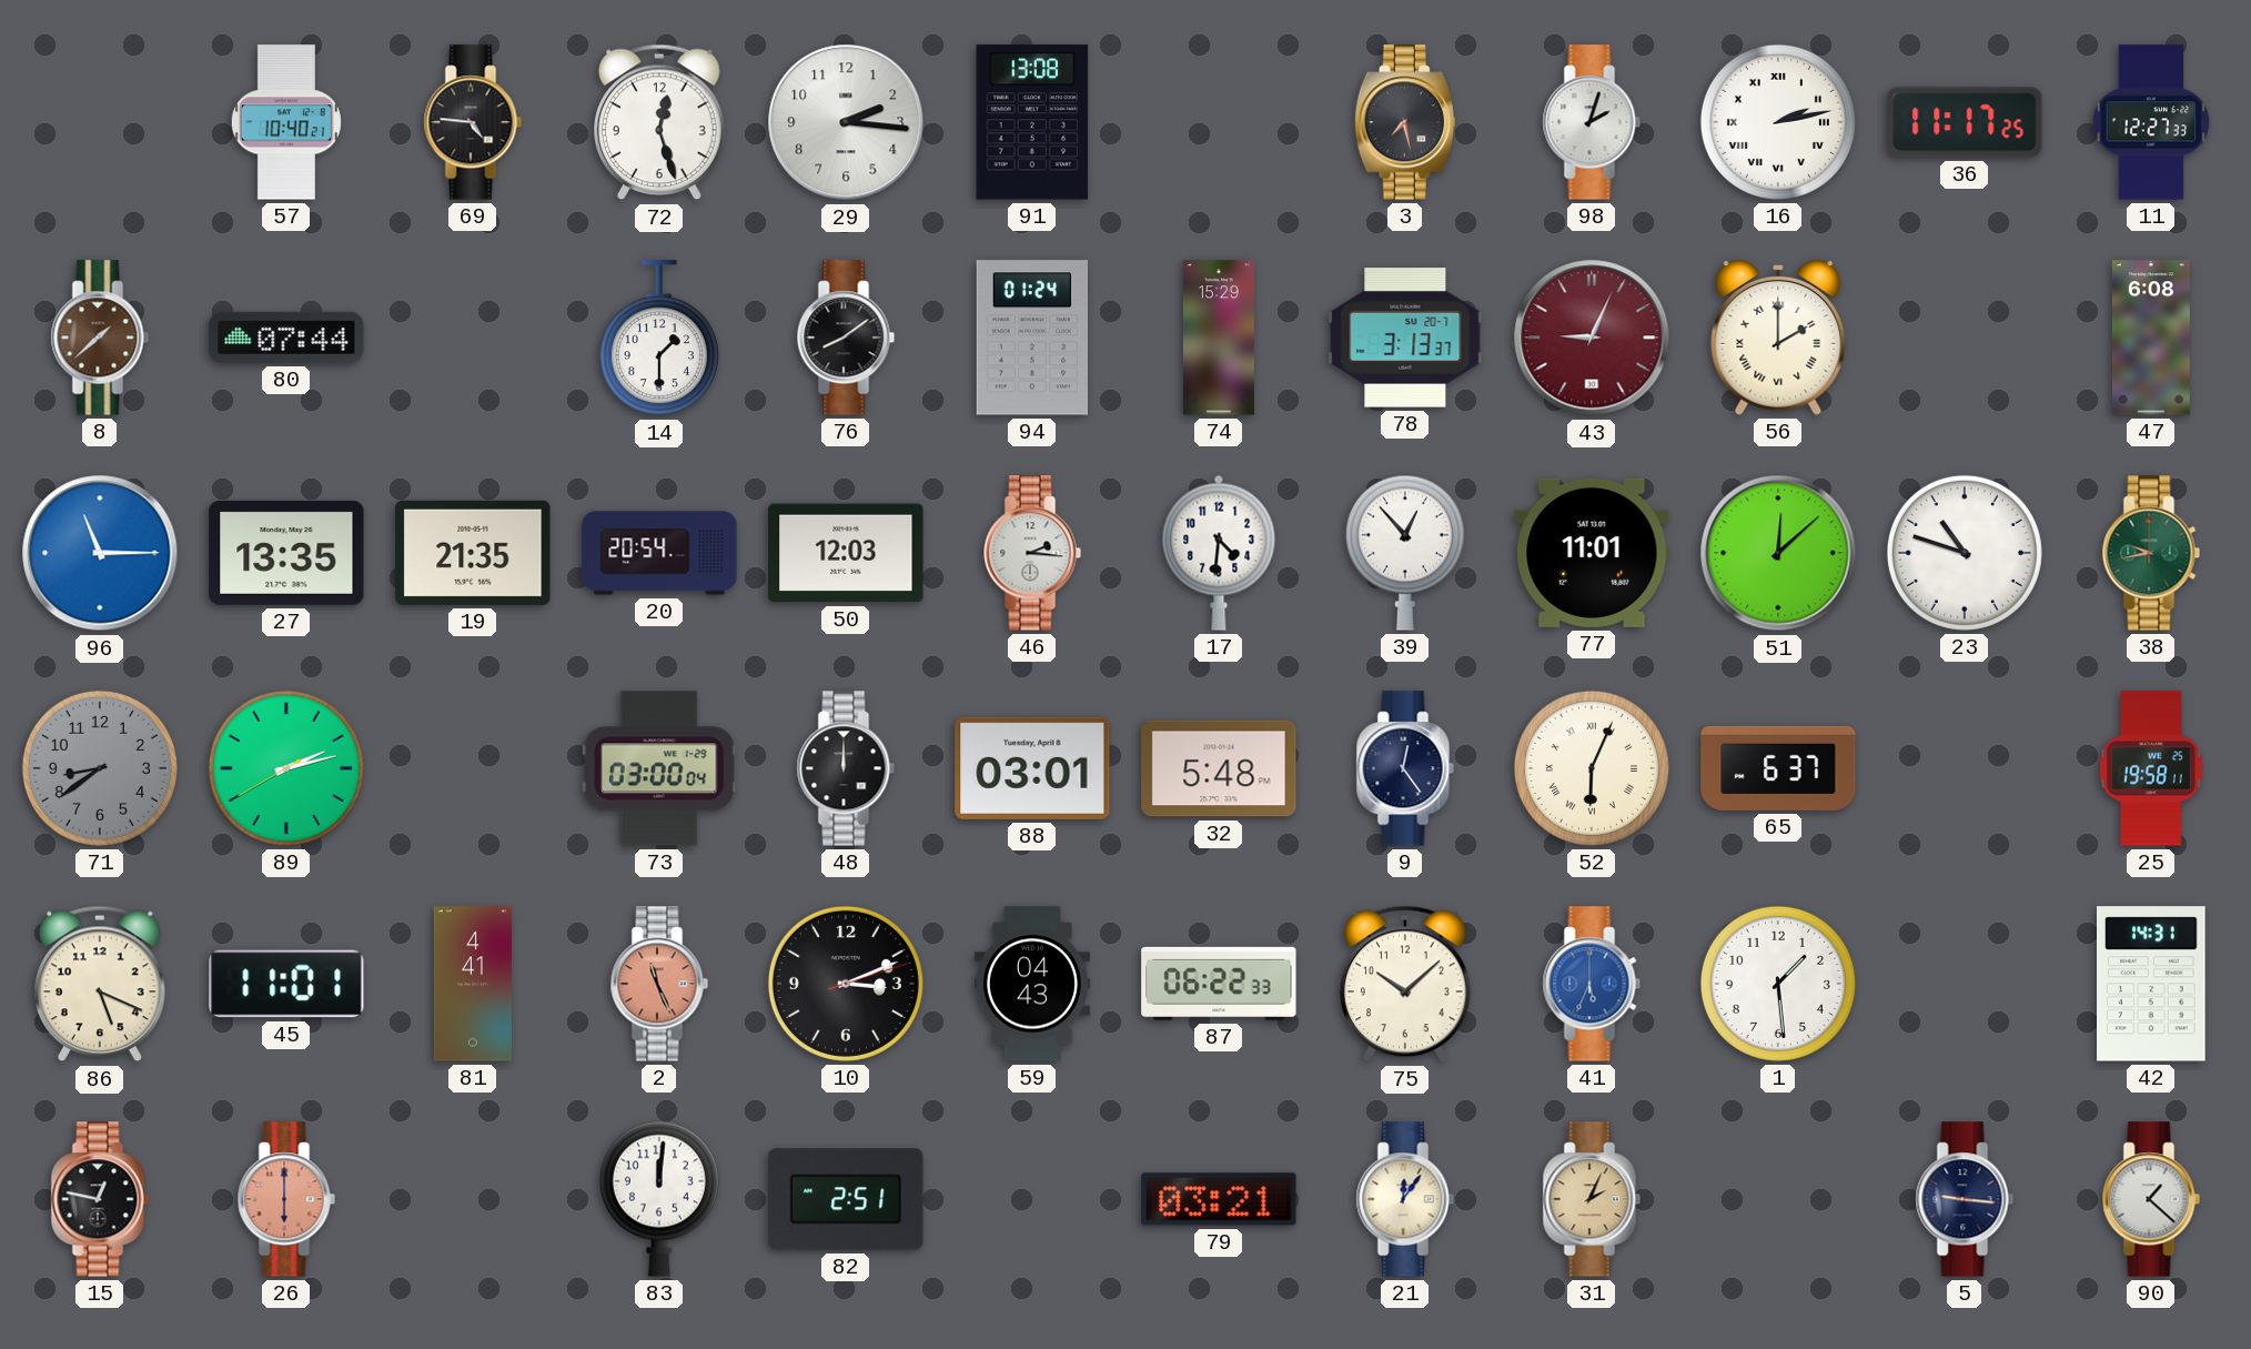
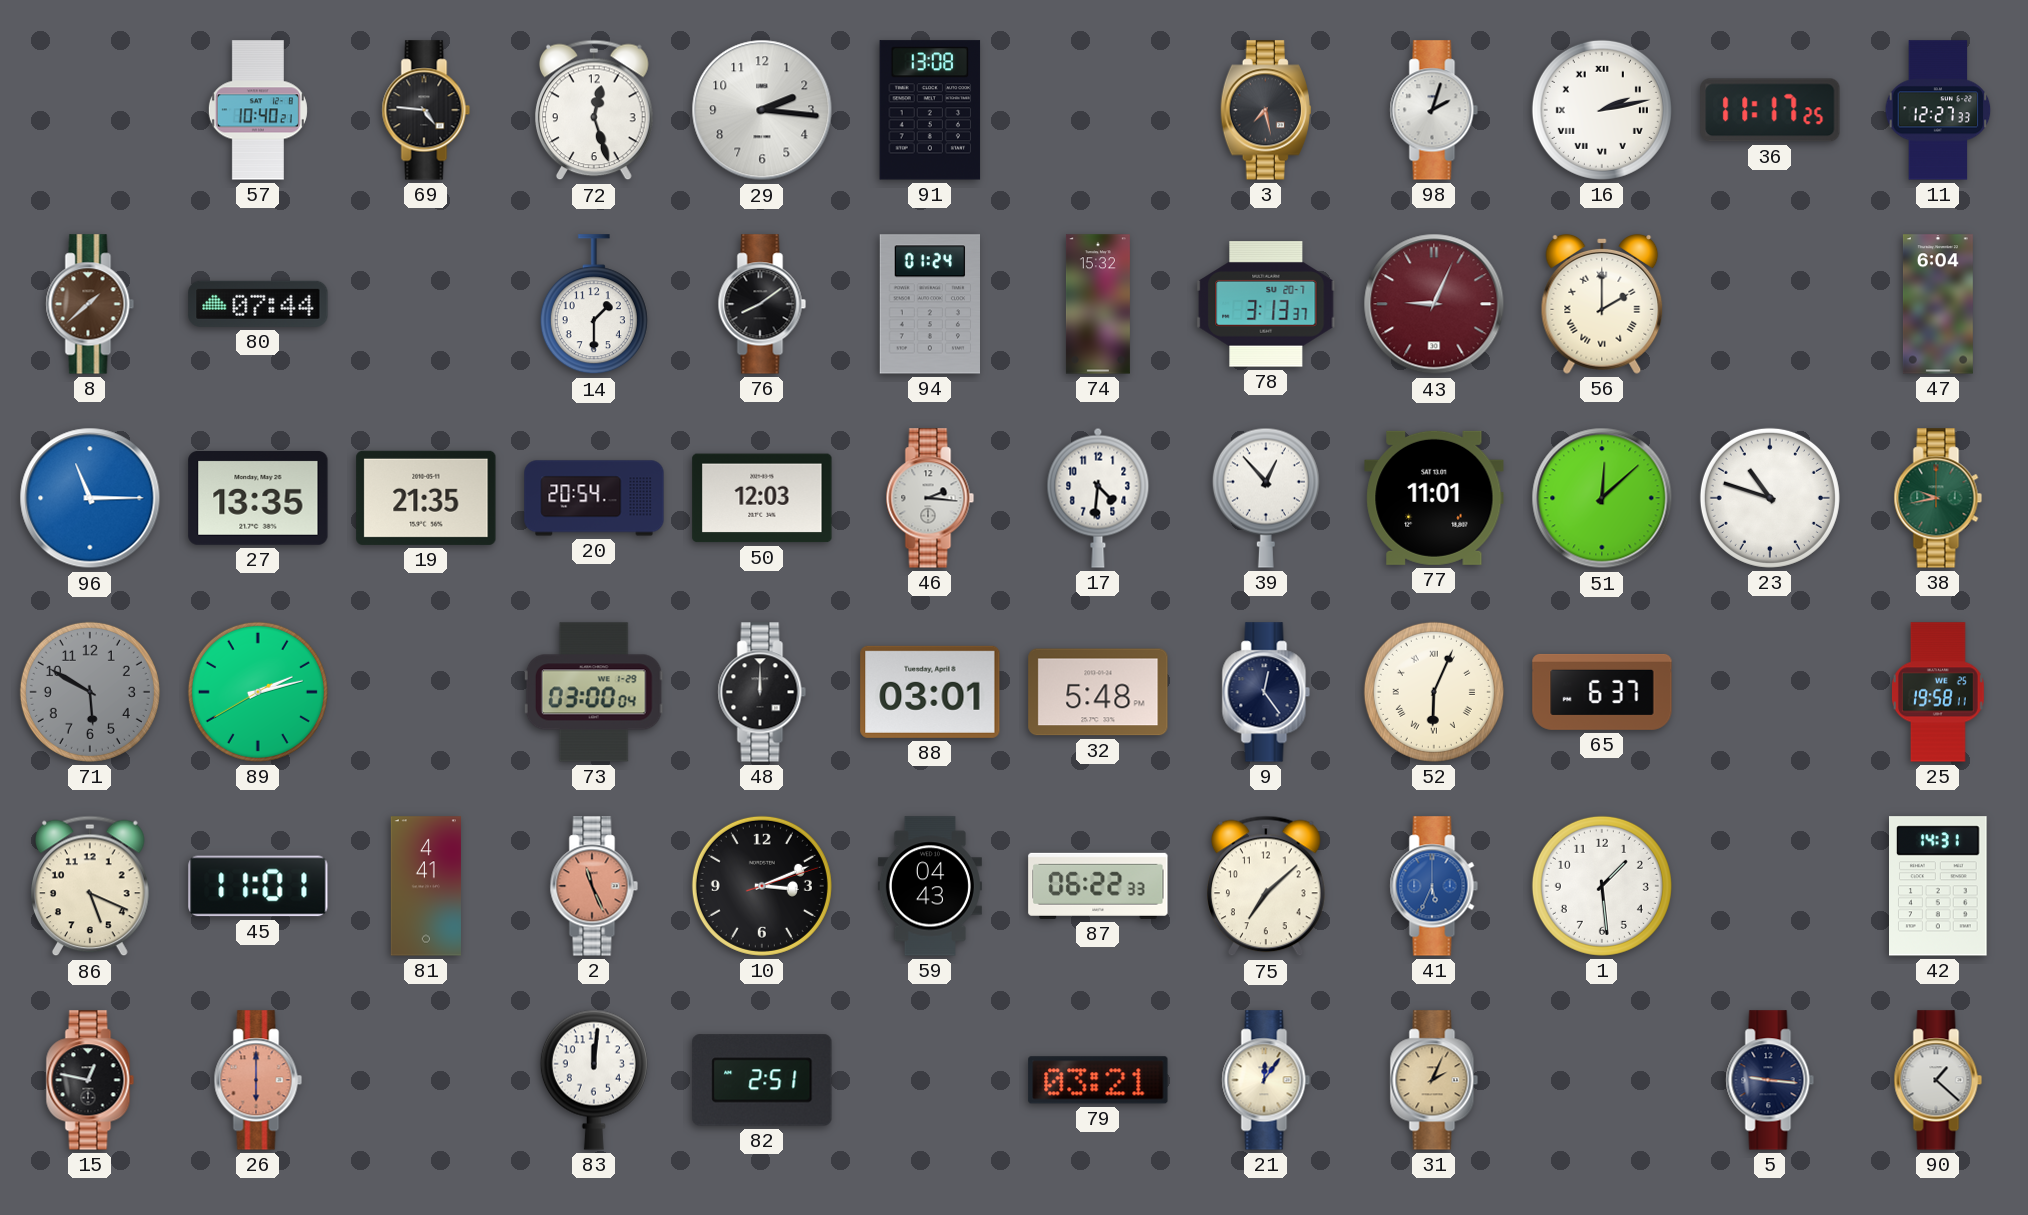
74: 15:29 -> 15:32
47: 6:08 -> 6:04
71: 8:39 -> 5:50
75: 10:08 -> 7:08
